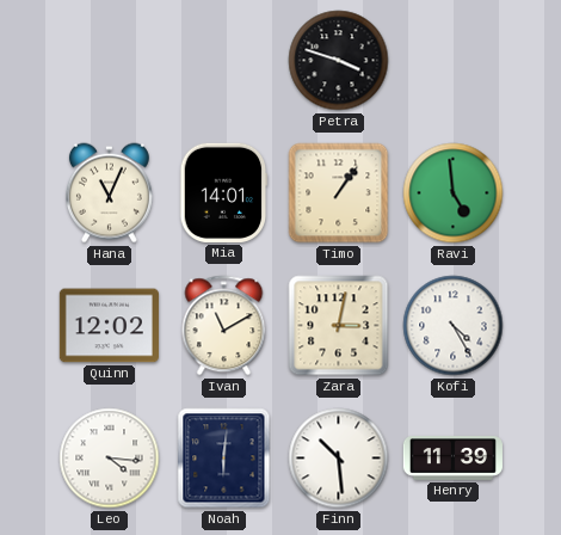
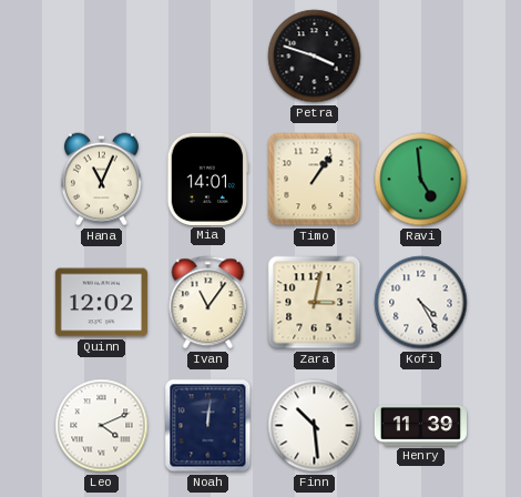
Ivan: 11:10 -> 11:06
Leo: 4:16 -> 4:11
Noah: 6:01 -> 12:01
